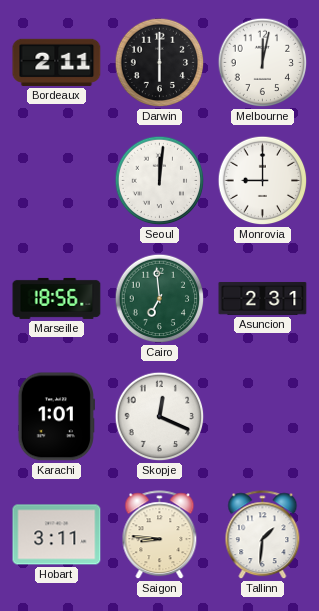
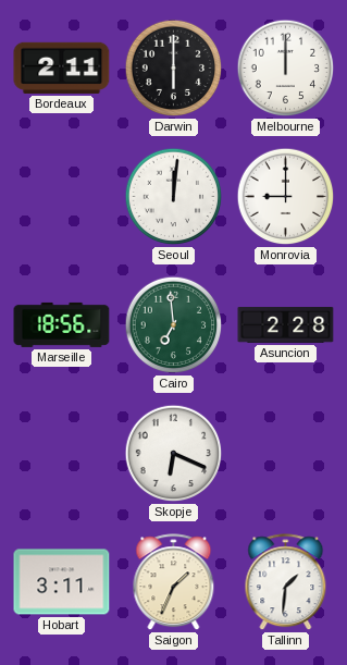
Melbourne: 12:02 -> 12:00
Asuncion: 2:31 -> 2:28
Karachi: 1:01 -> none
Skopje: 12:19 -> 6:19
Saigon: 8:46 -> 1:34
